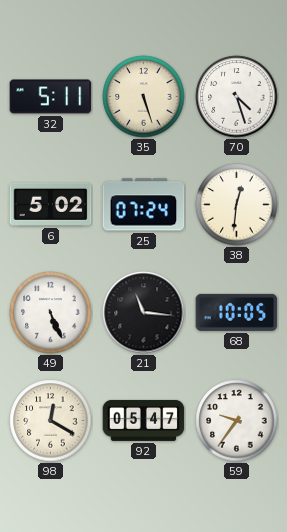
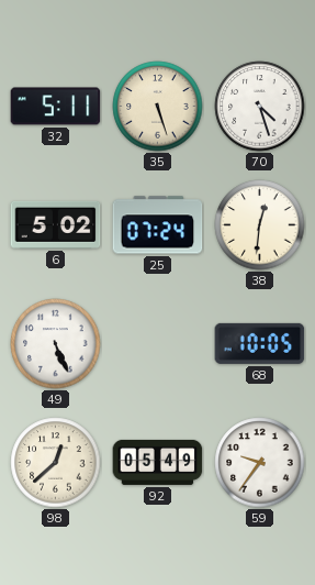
21: 11:16 -> none
98: 12:20 -> 12:38
92: 05:47 -> 05:49
